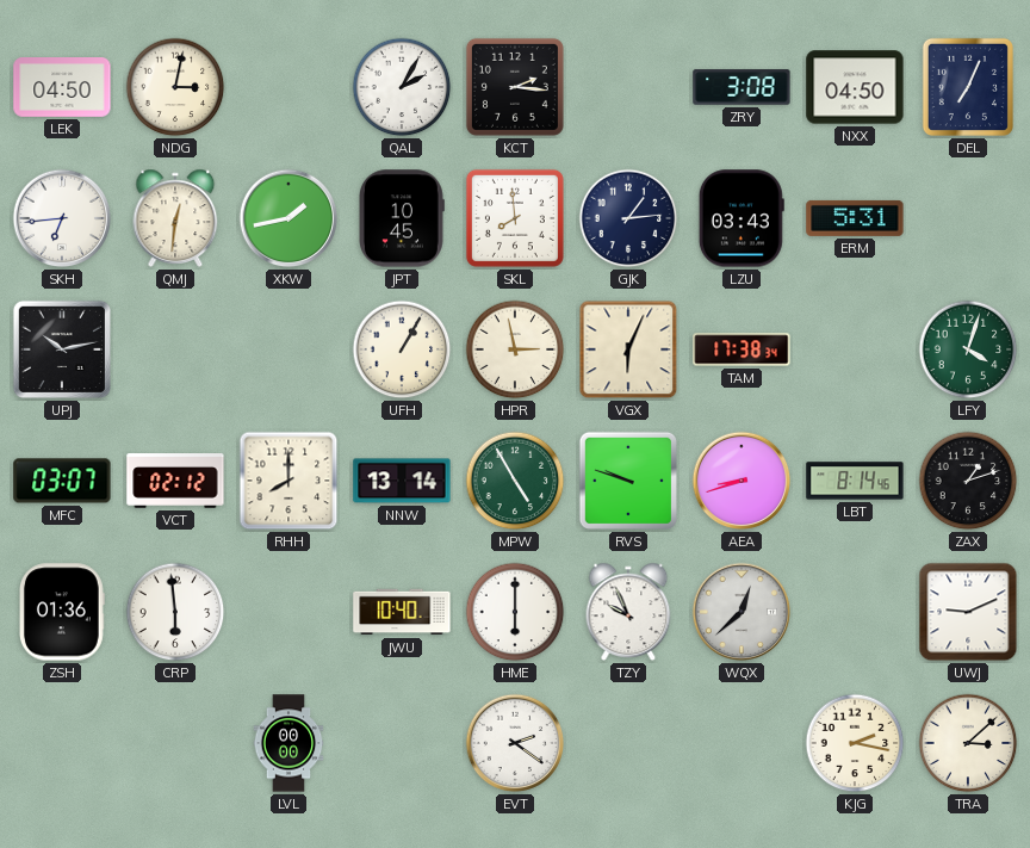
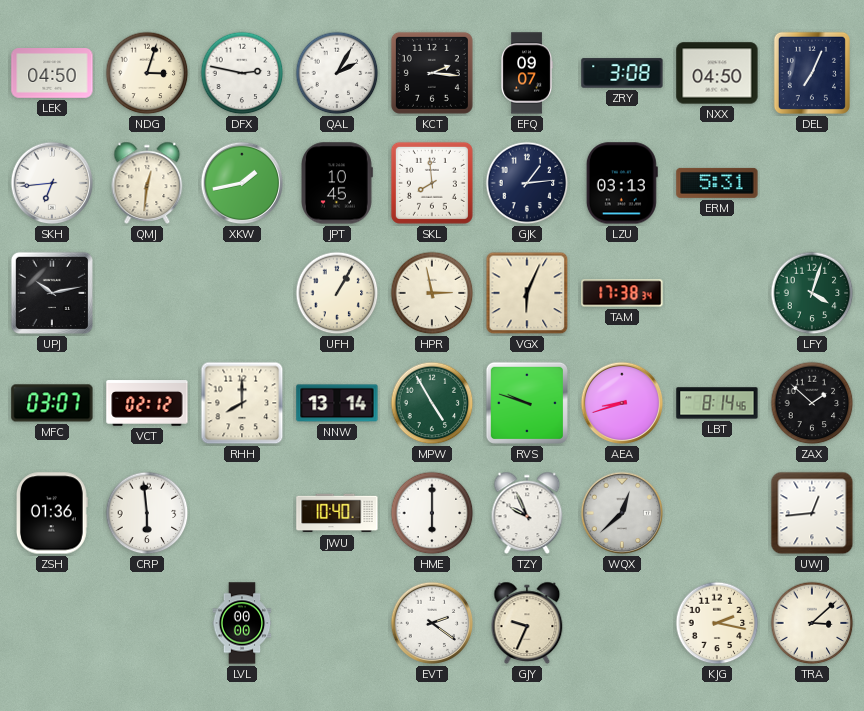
NDG: 3:02 -> 3:03
DFX: none -> 2:47
EFQ: none -> 09:07
LZU: 03:43 -> 03:13
ZAX: 1:12 -> 1:52
UWJ: 9:11 -> 12:44
GJY: none -> 9:34
